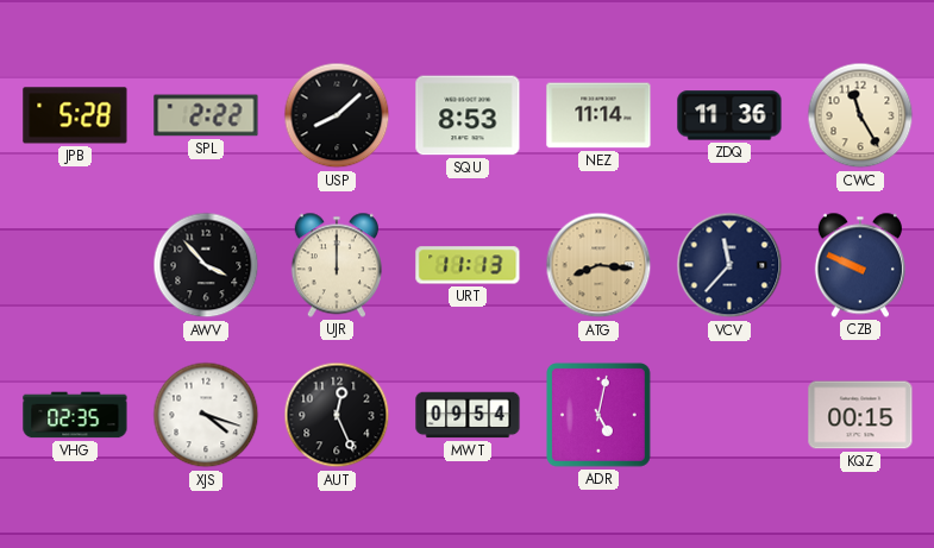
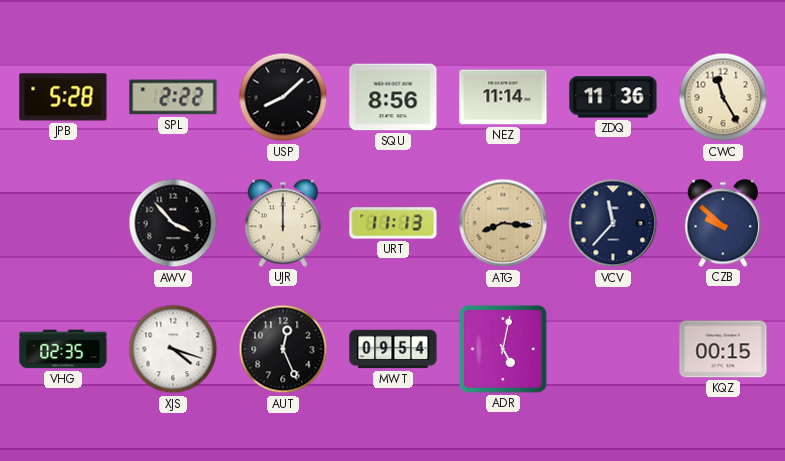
SQU: 8:53 -> 8:56
CZB: 9:49 -> 9:52
